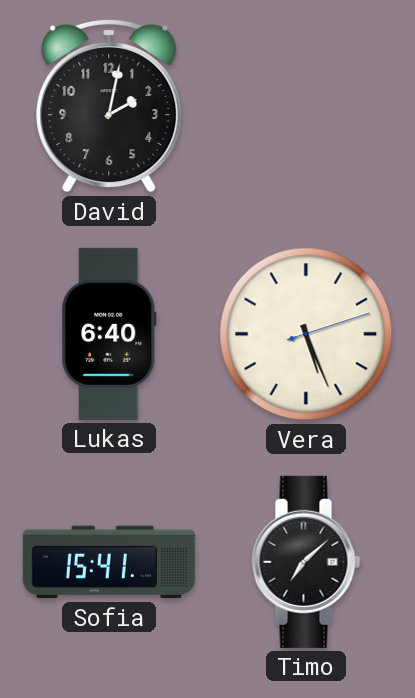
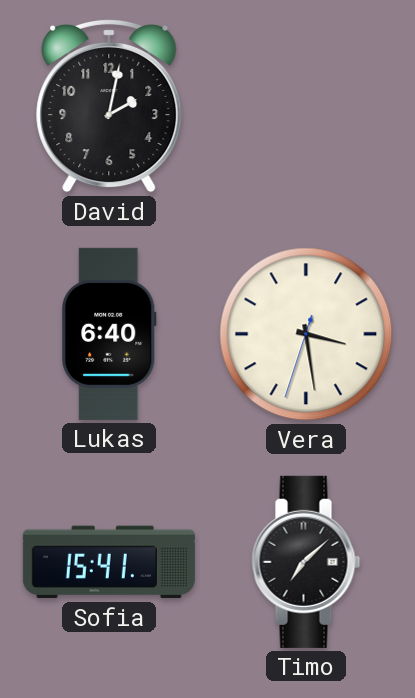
Vera: 5:26 -> 3:28
